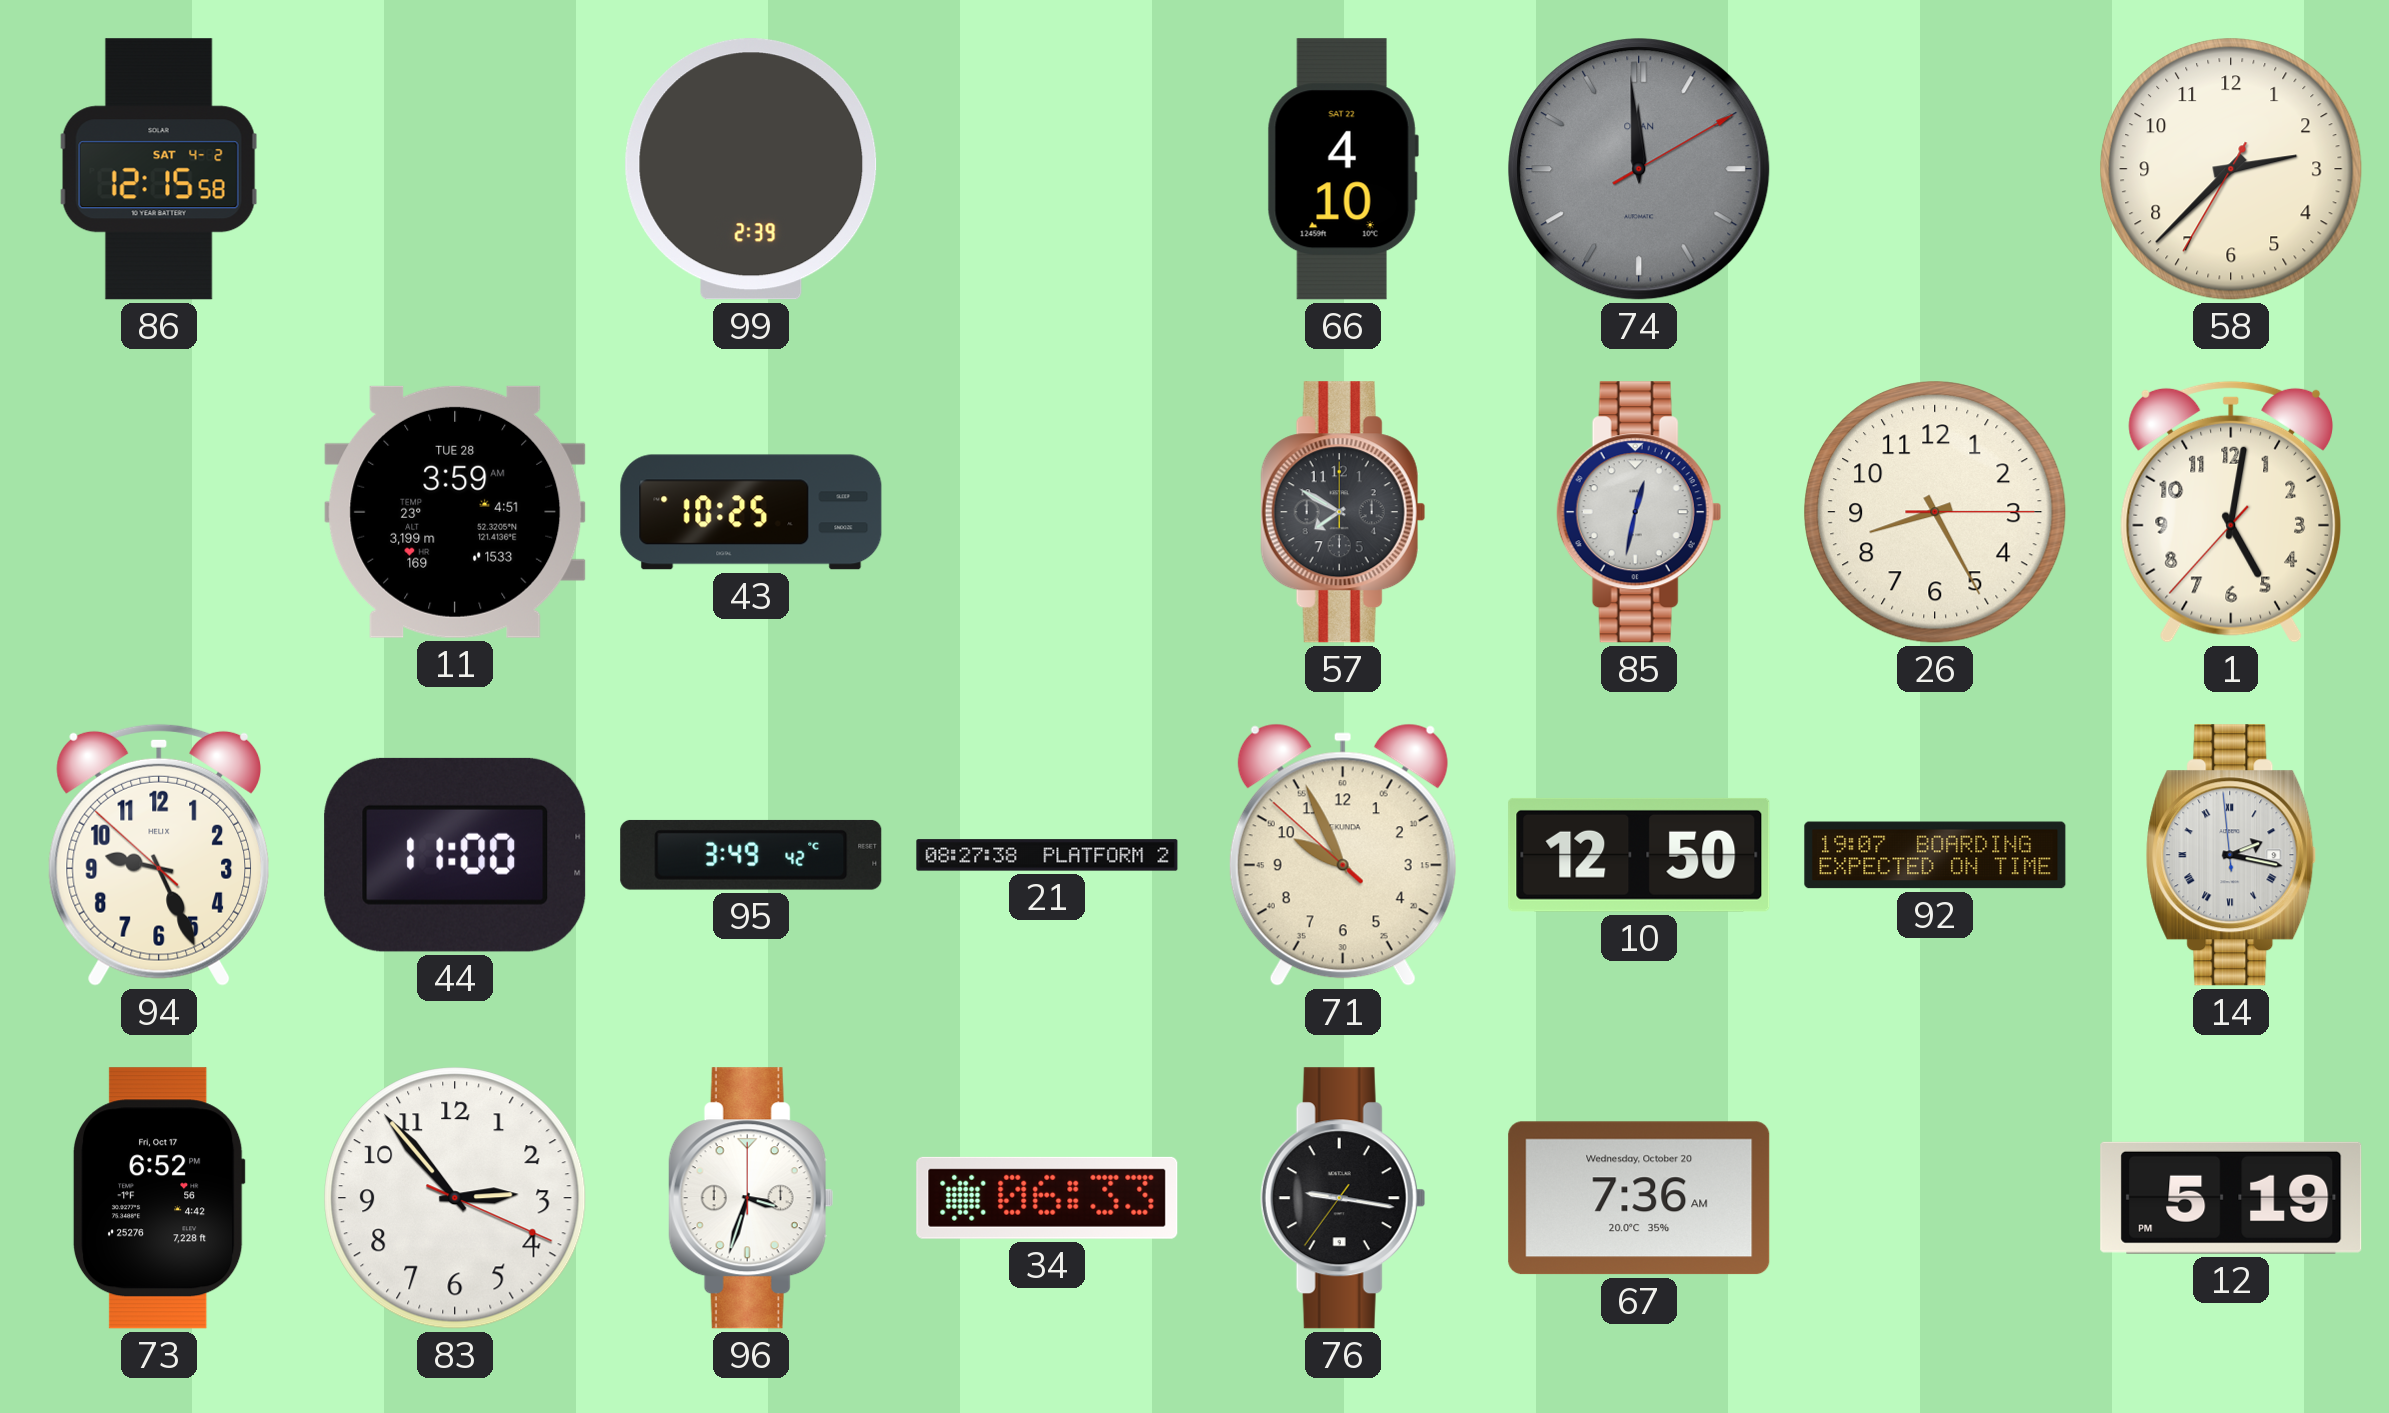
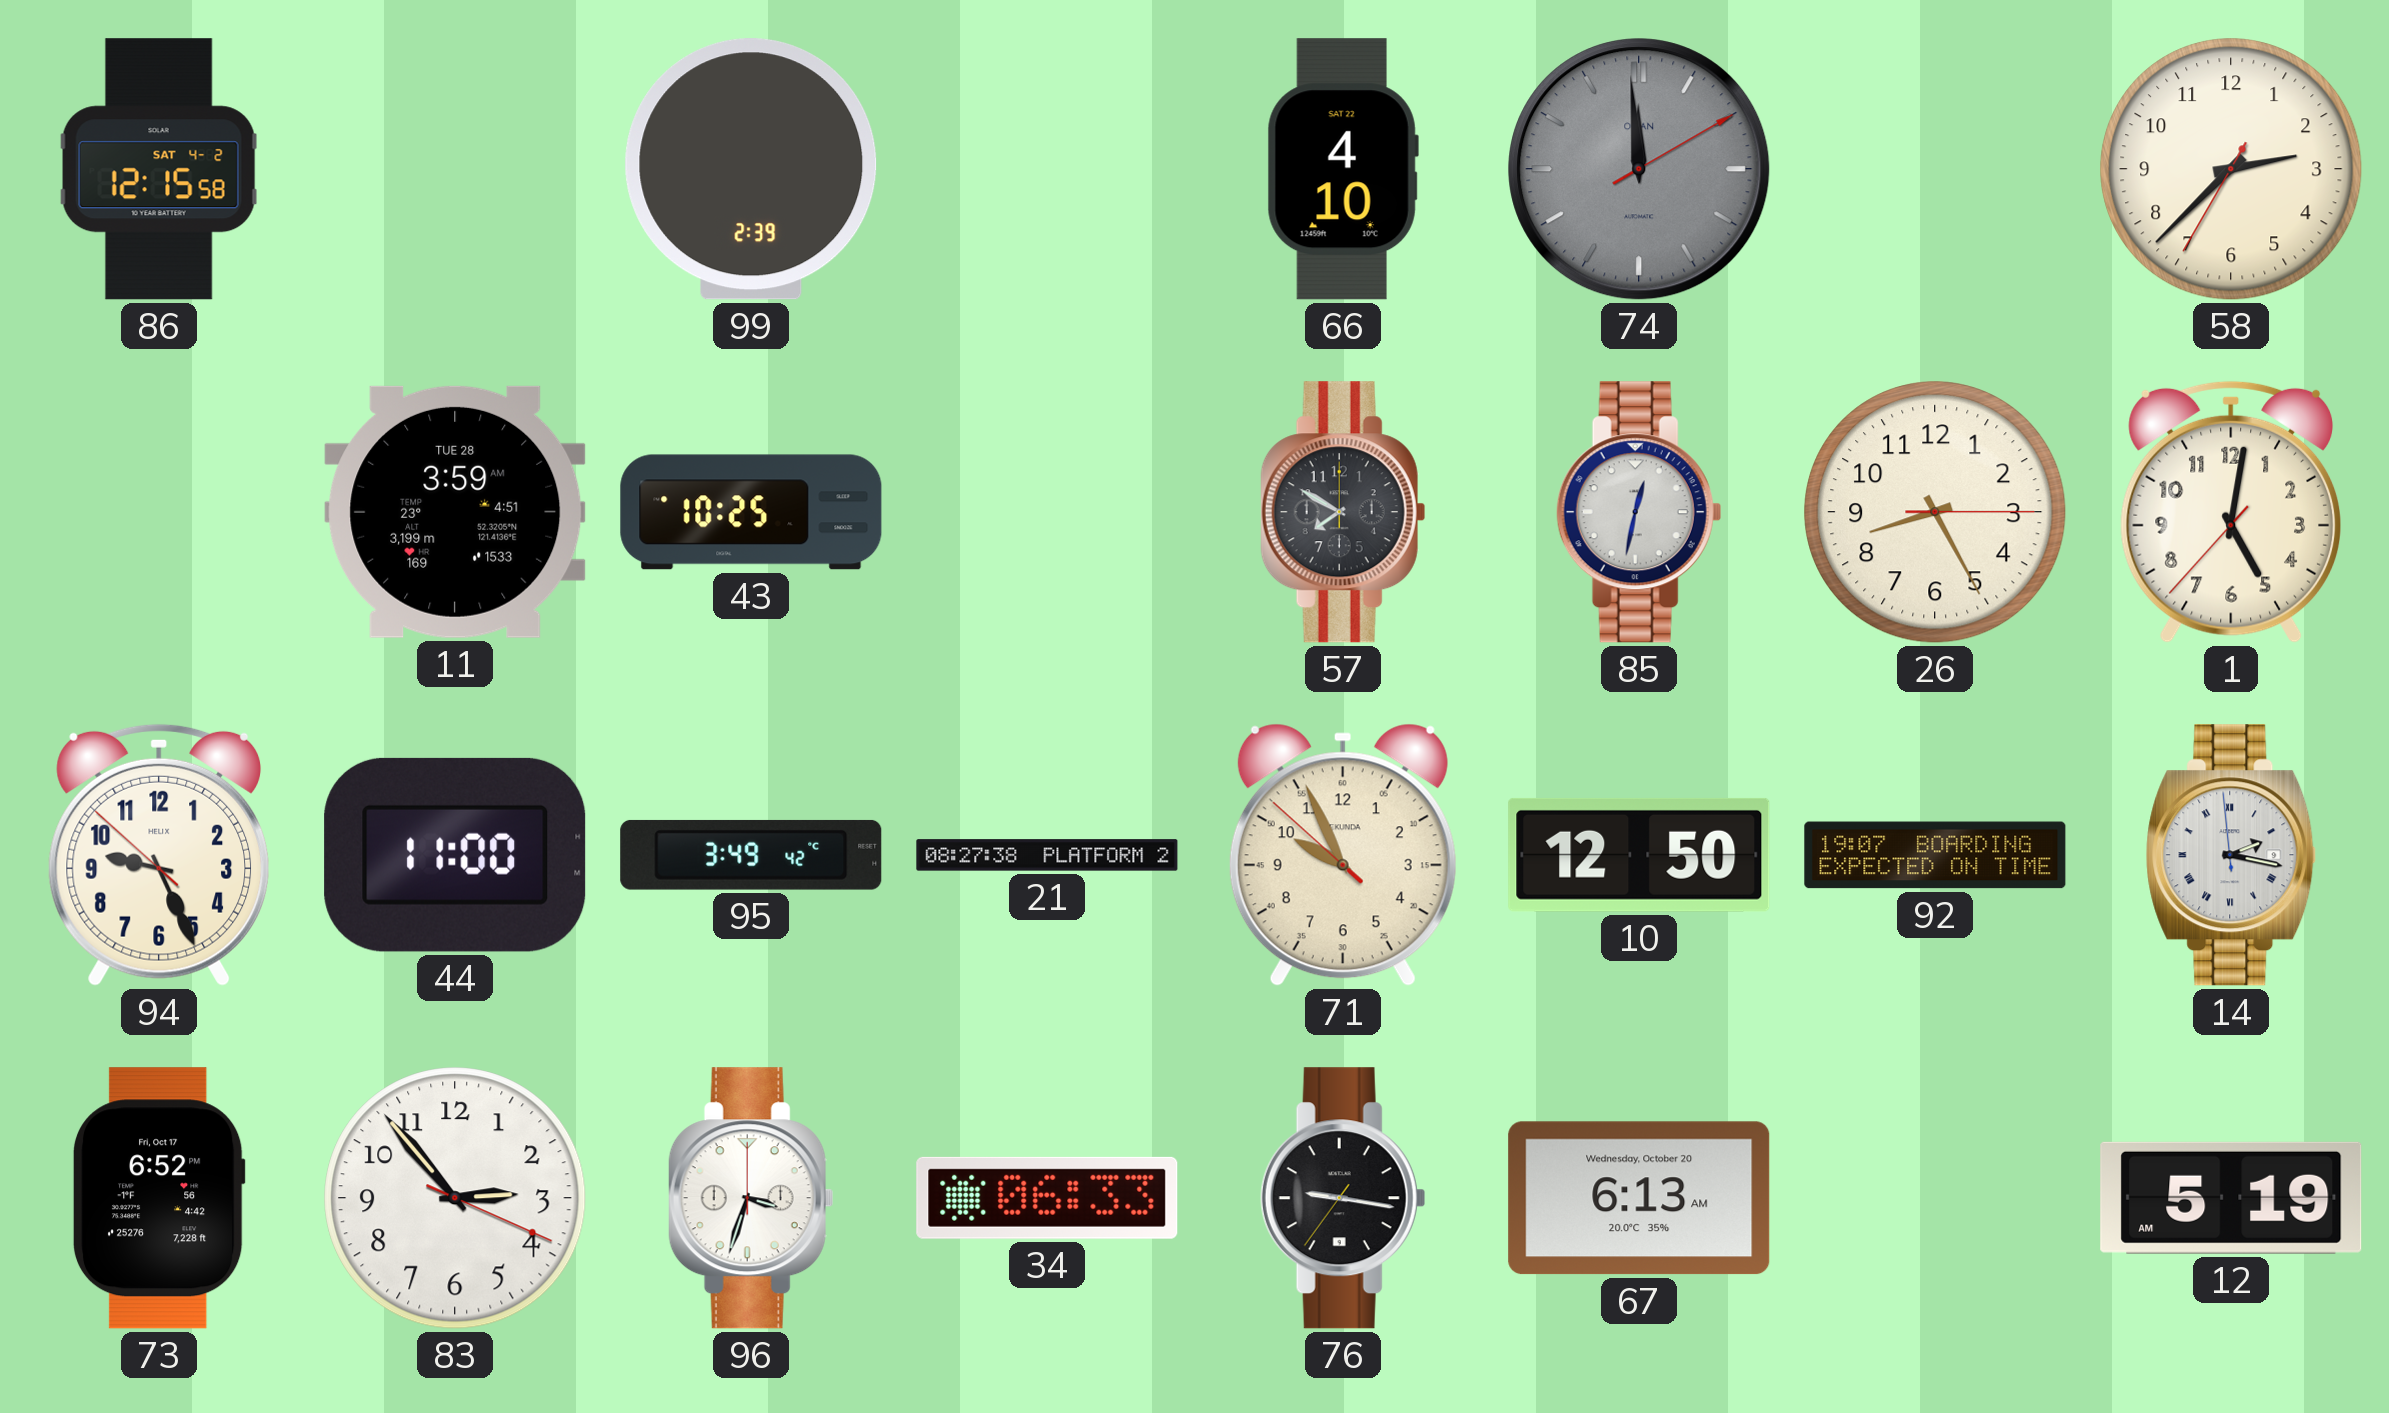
67: 7:36 -> 6:13
12: 5:19 PM -> 5:19 AM
